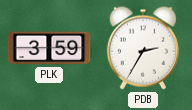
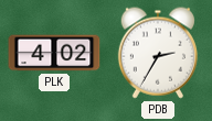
PLK: 3:59 -> 4:02
